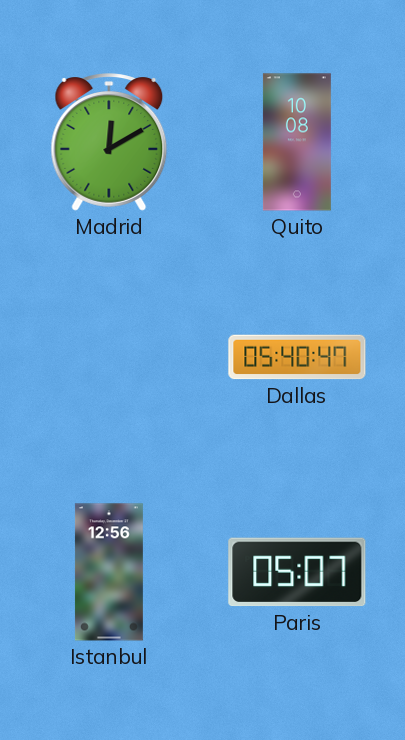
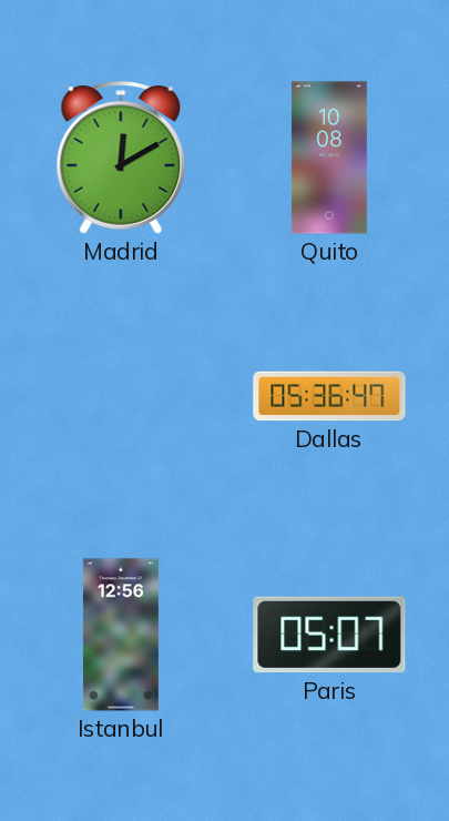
Dallas: 05:40 -> 05:36
